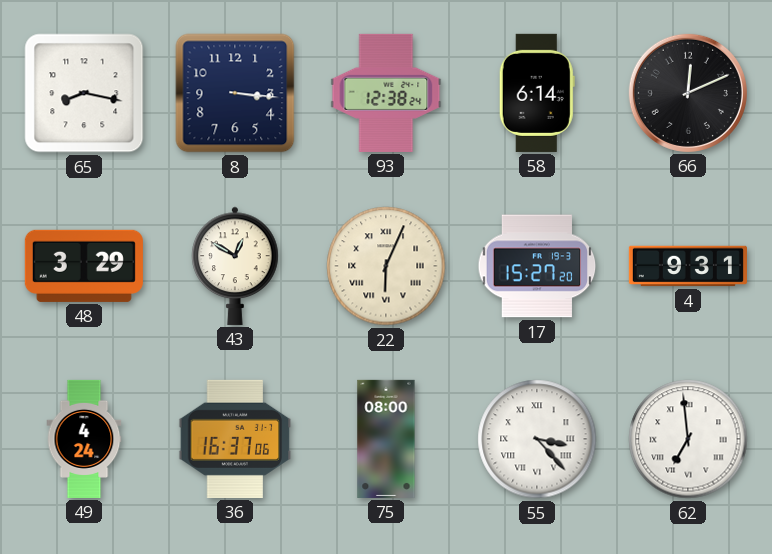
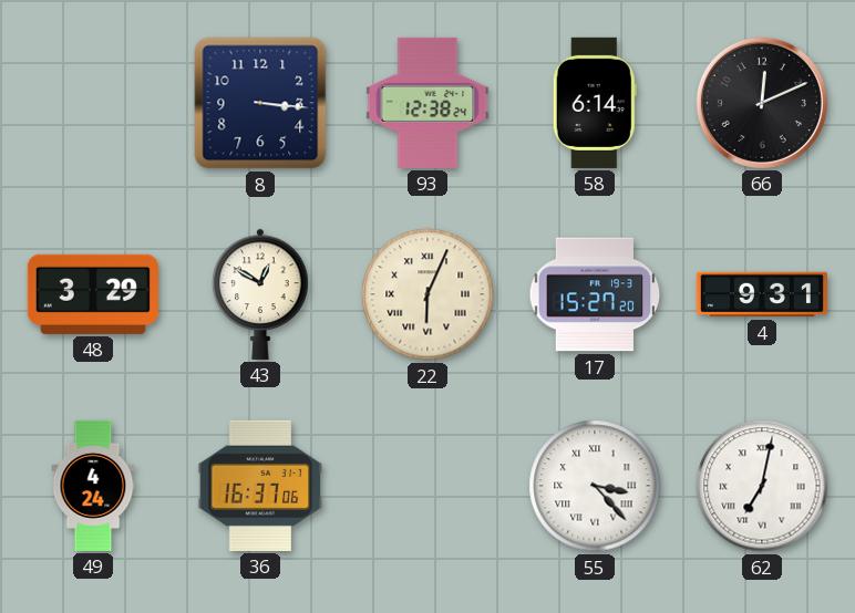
65: 8:17 -> none
75: 08:00 -> none
62: 6:59 -> 7:02
